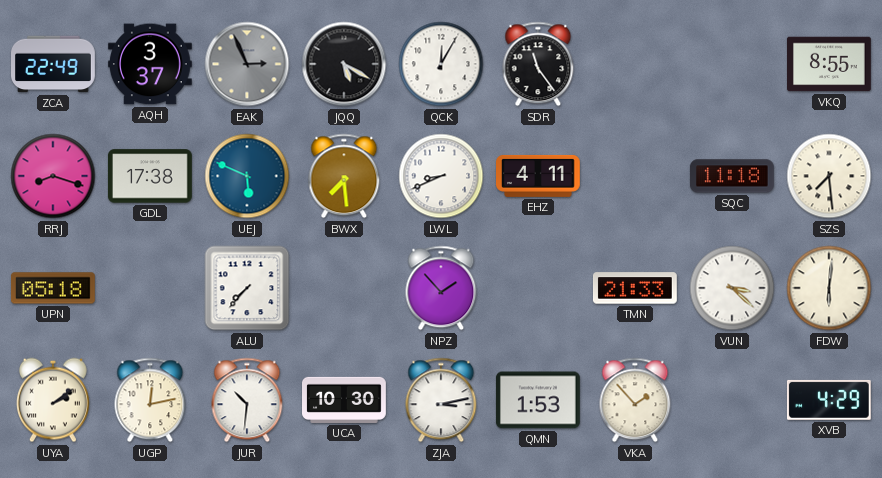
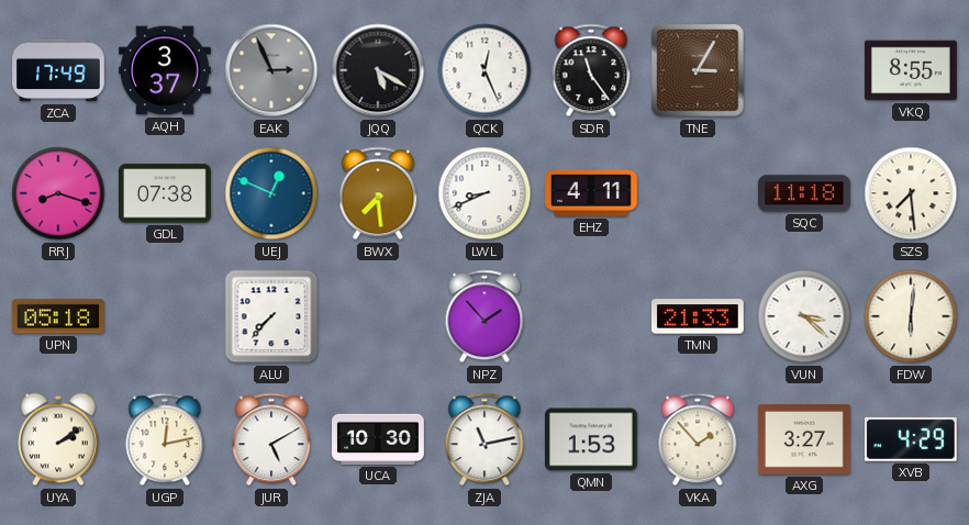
ZCA: 22:49 -> 17:49
QCK: 12:05 -> 12:26
TNE: none -> 3:05
GDL: 17:38 -> 07:38
UEJ: 5:49 -> 12:49
JUR: 10:31 -> 5:10
ZJA: 3:13 -> 11:13
AXG: none -> 3:27
